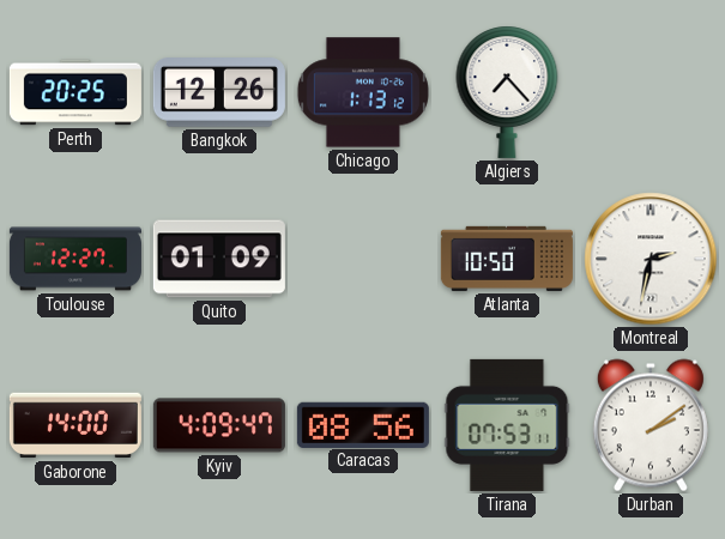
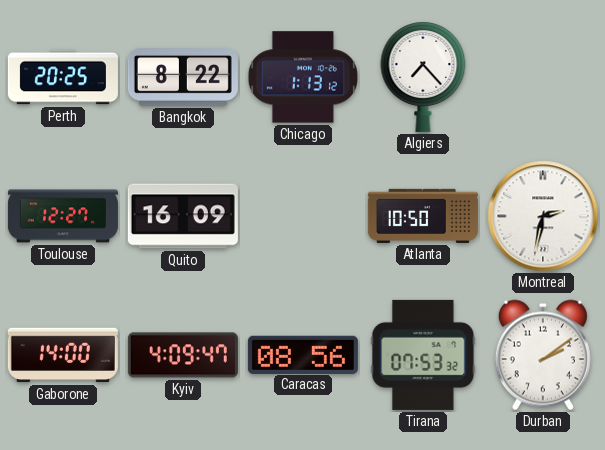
Bangkok: 12:26 -> 8:22
Quito: 01:09 -> 16:09
Tirana: 07:53:11 -> 07:53:32
